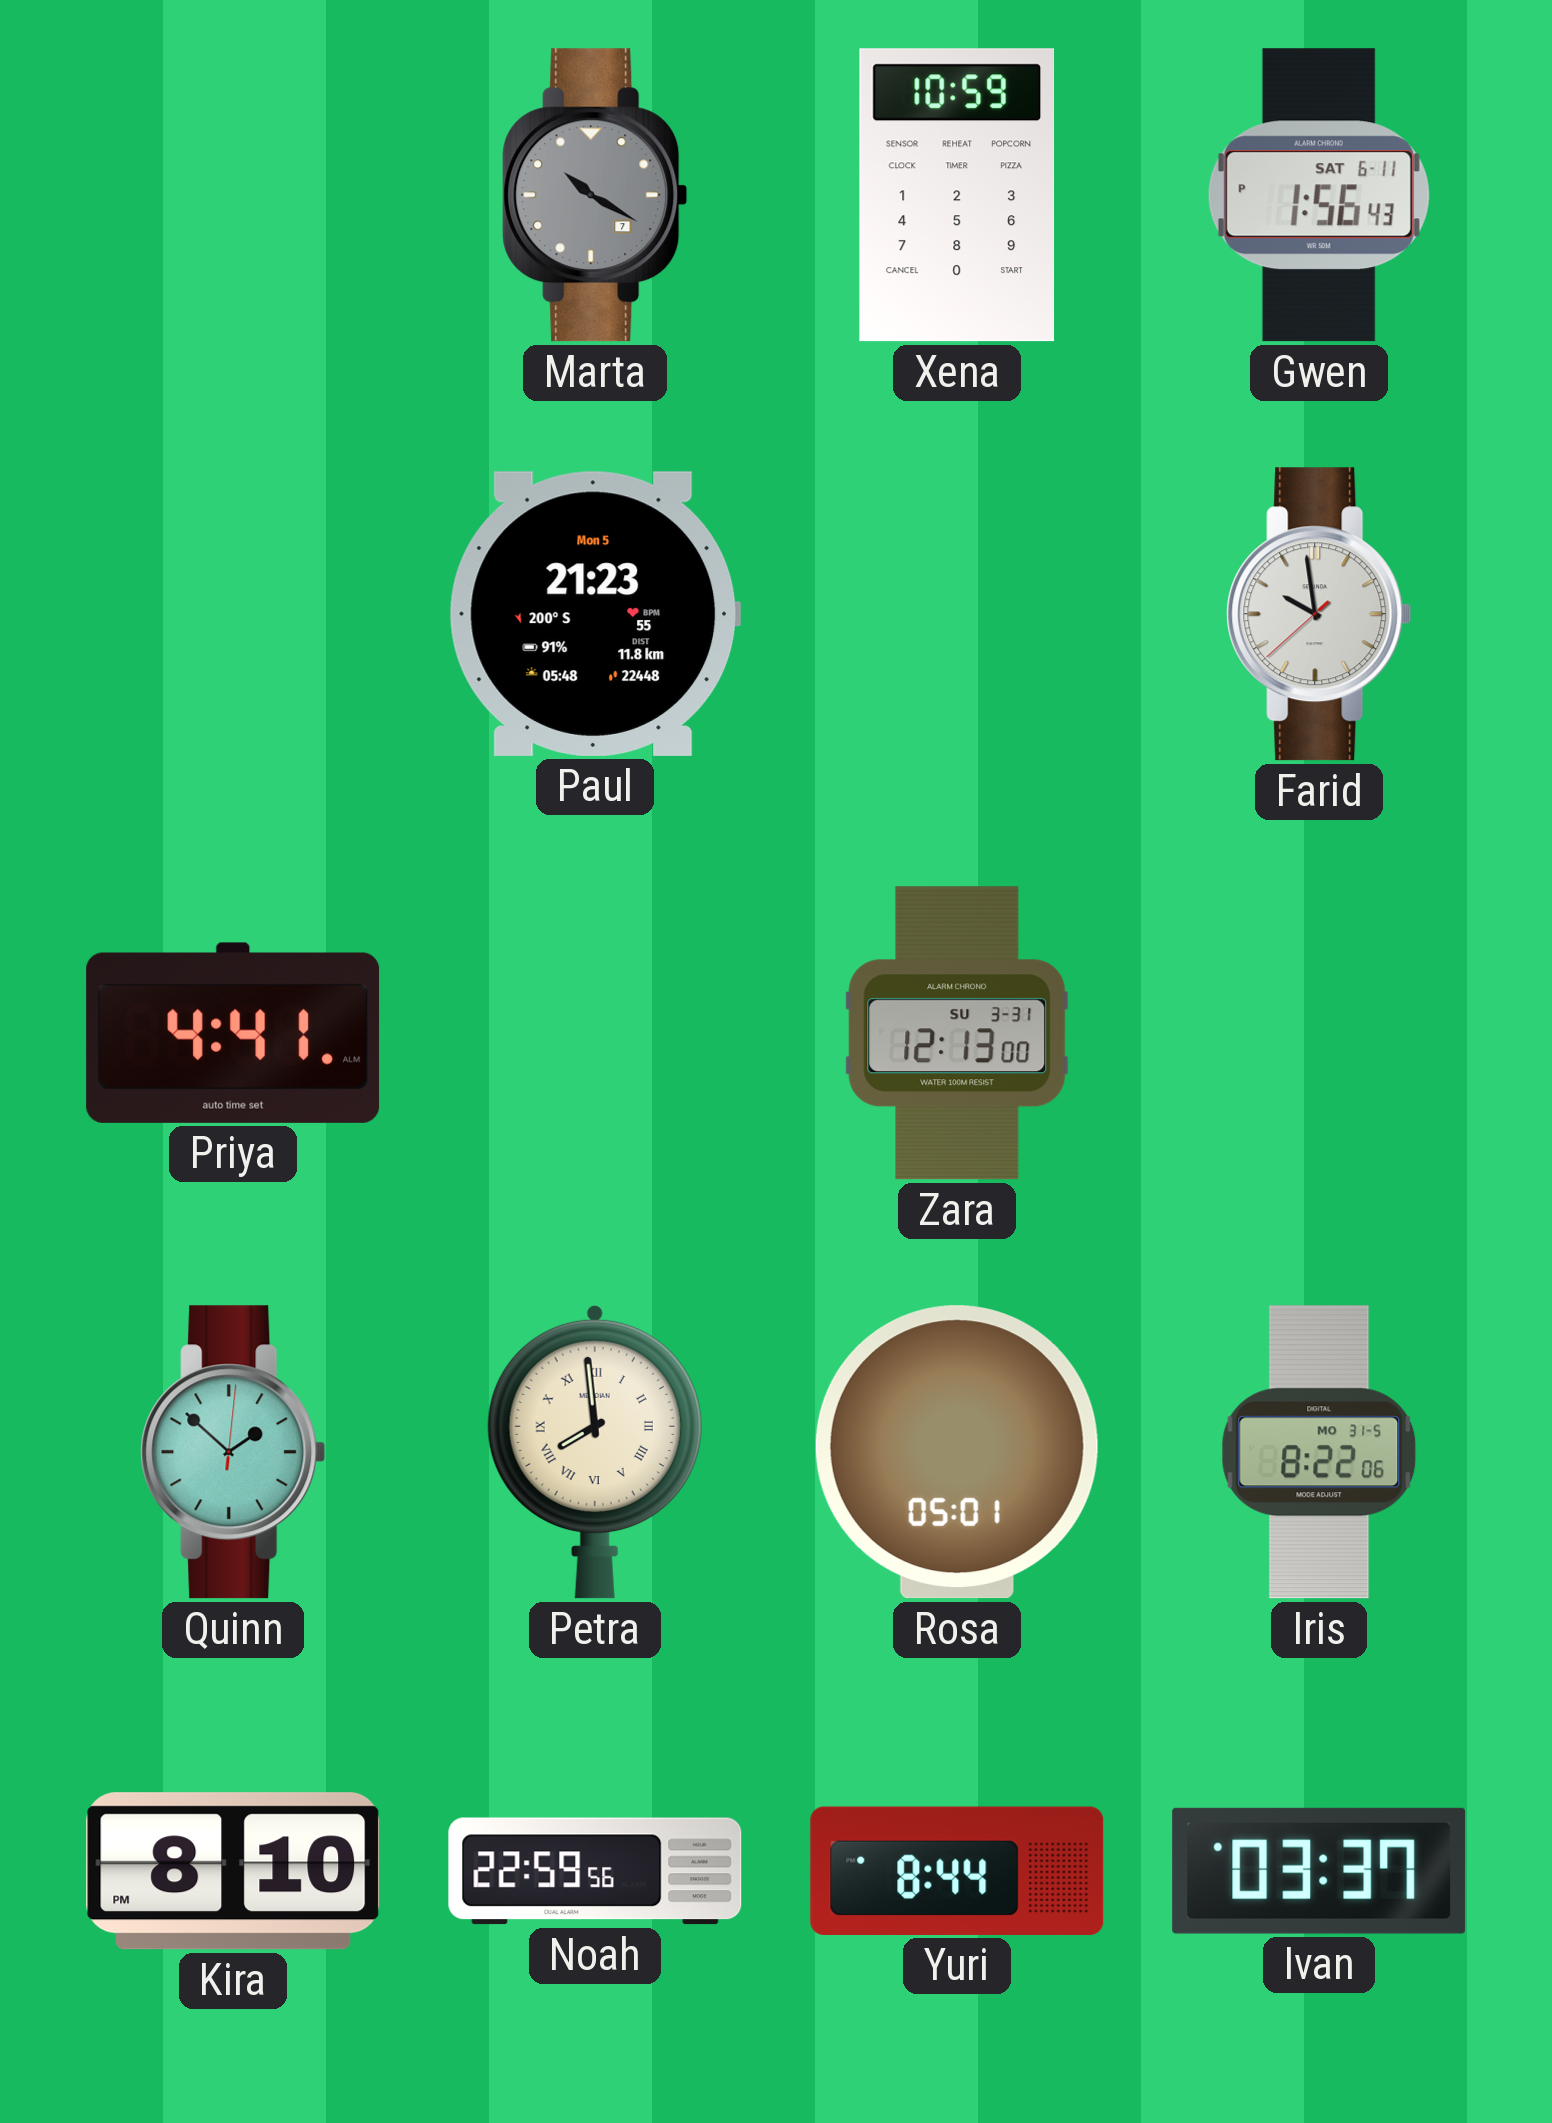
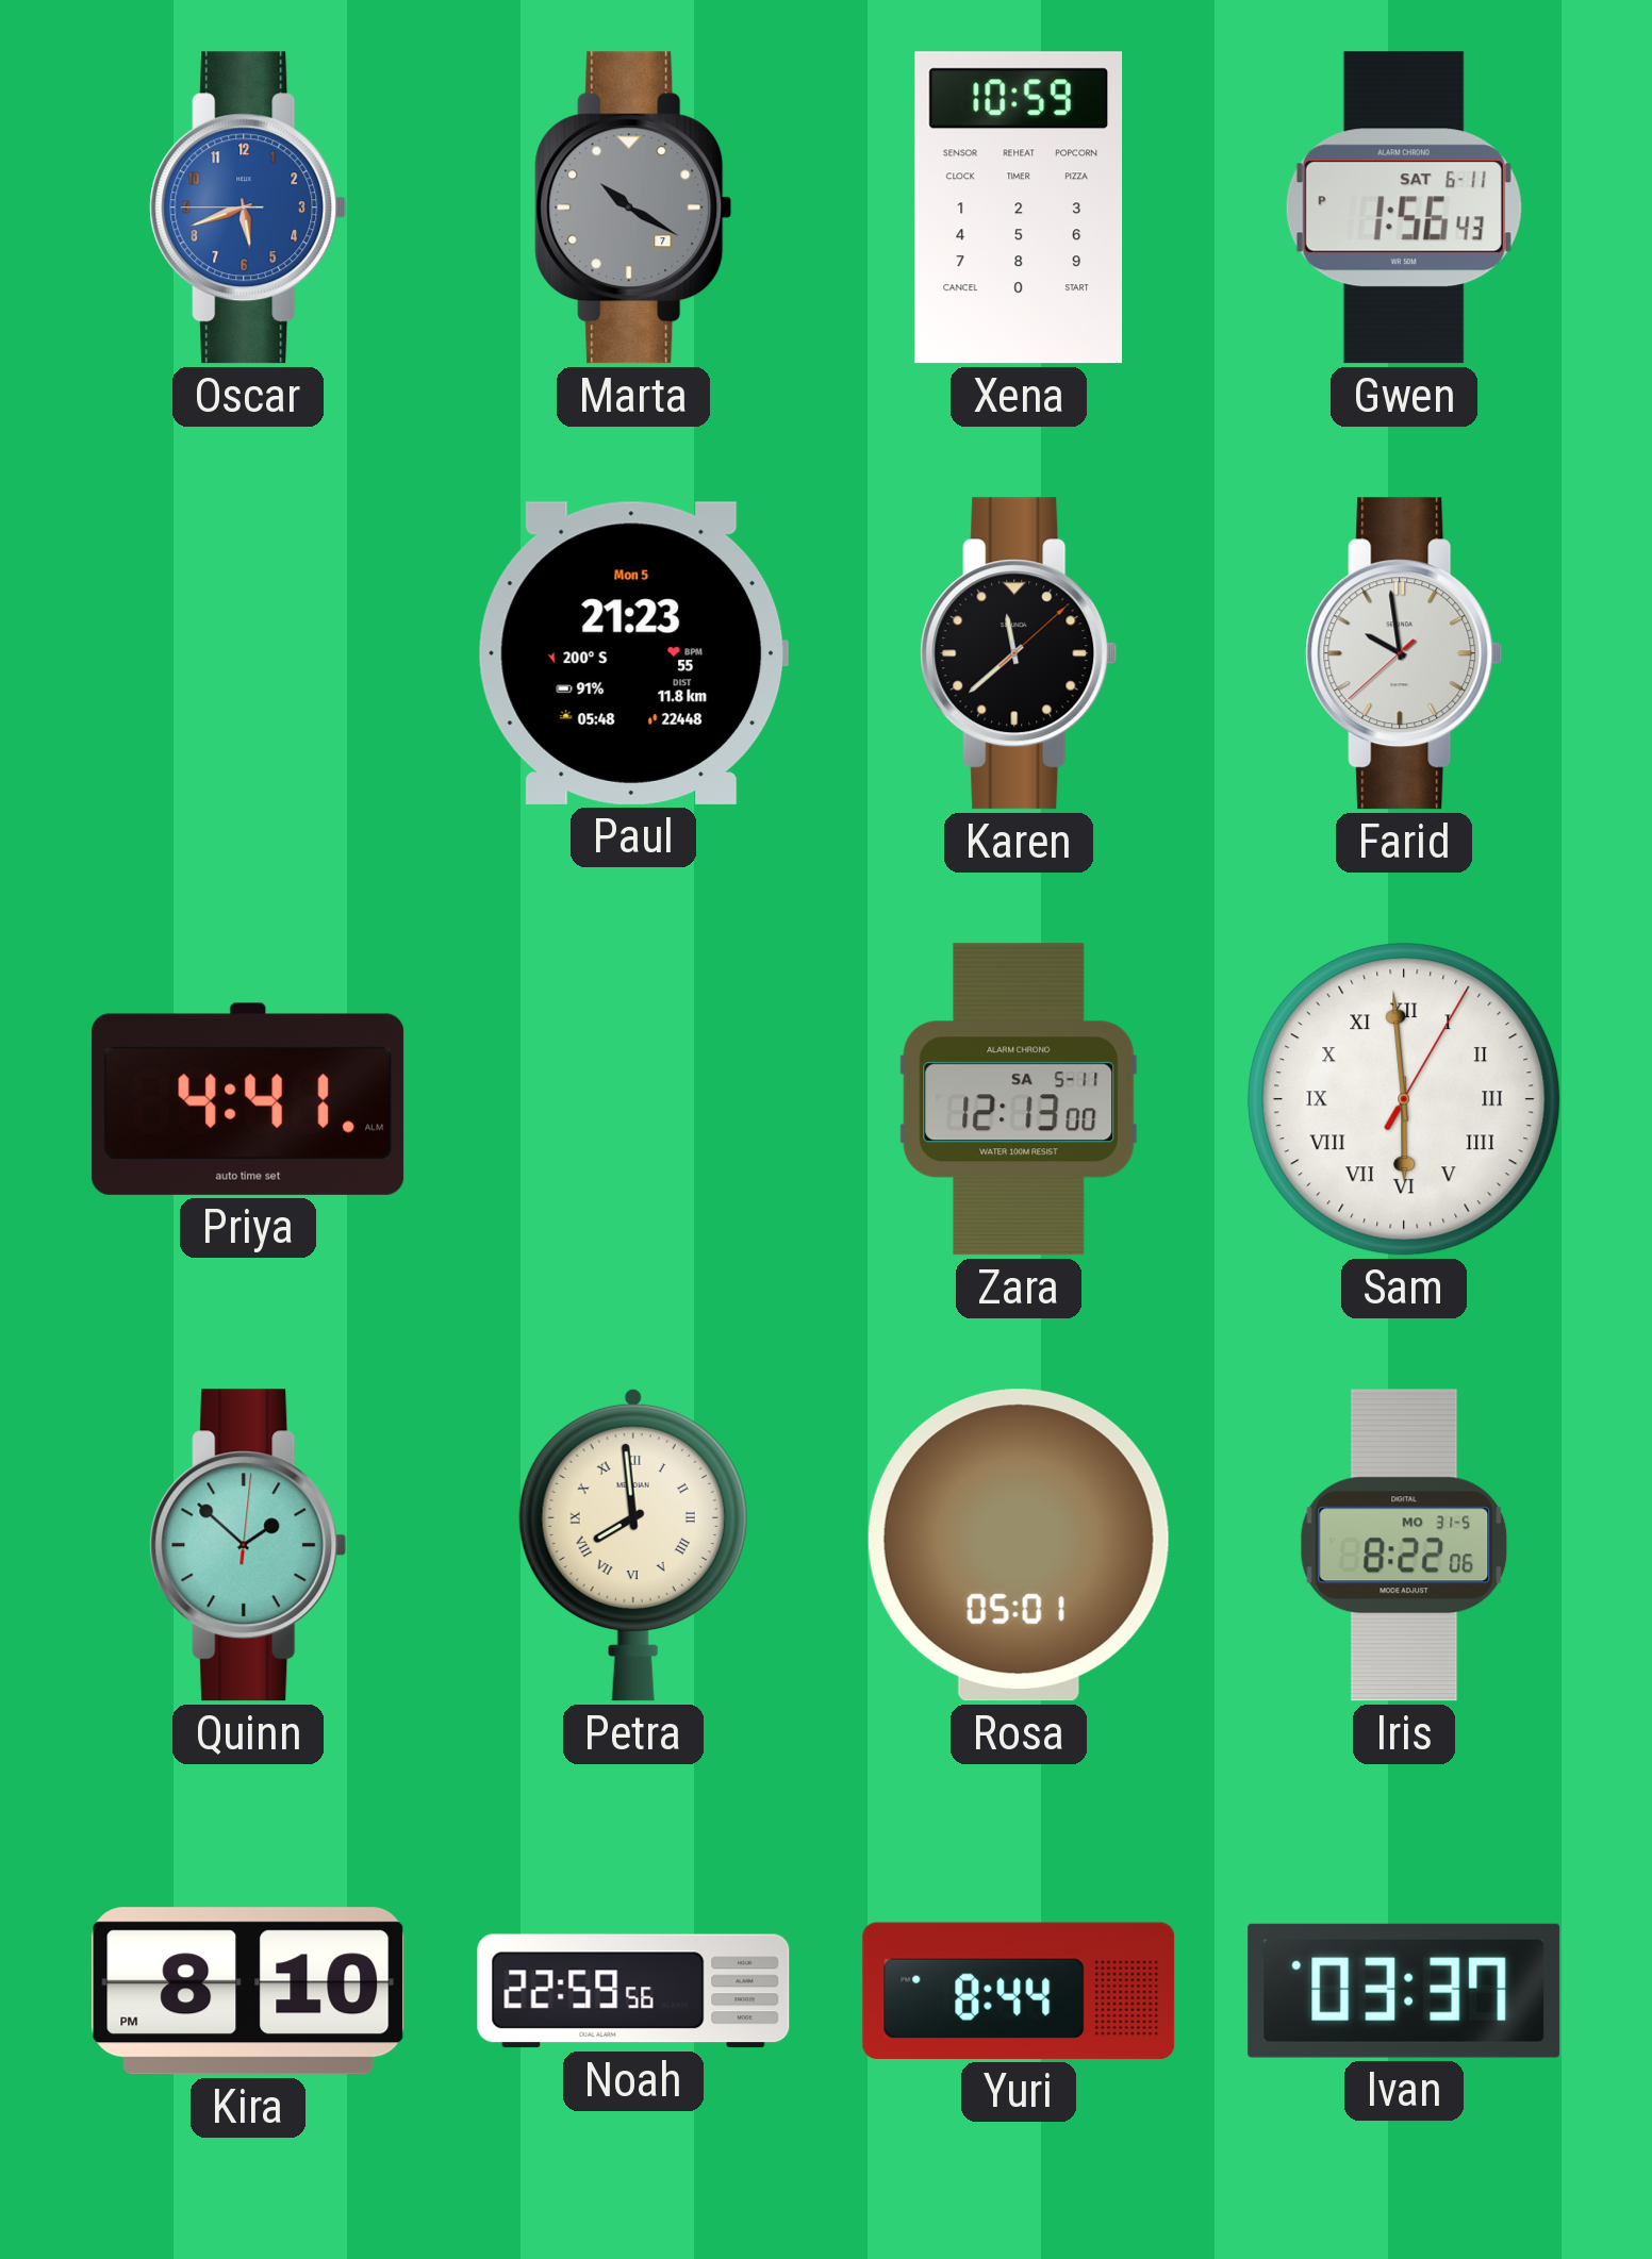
Oscar: none -> 5:41
Karen: none -> 11:38
Zara date: SU 3-31 -> SA 5-11
Sam: none -> 5:59
